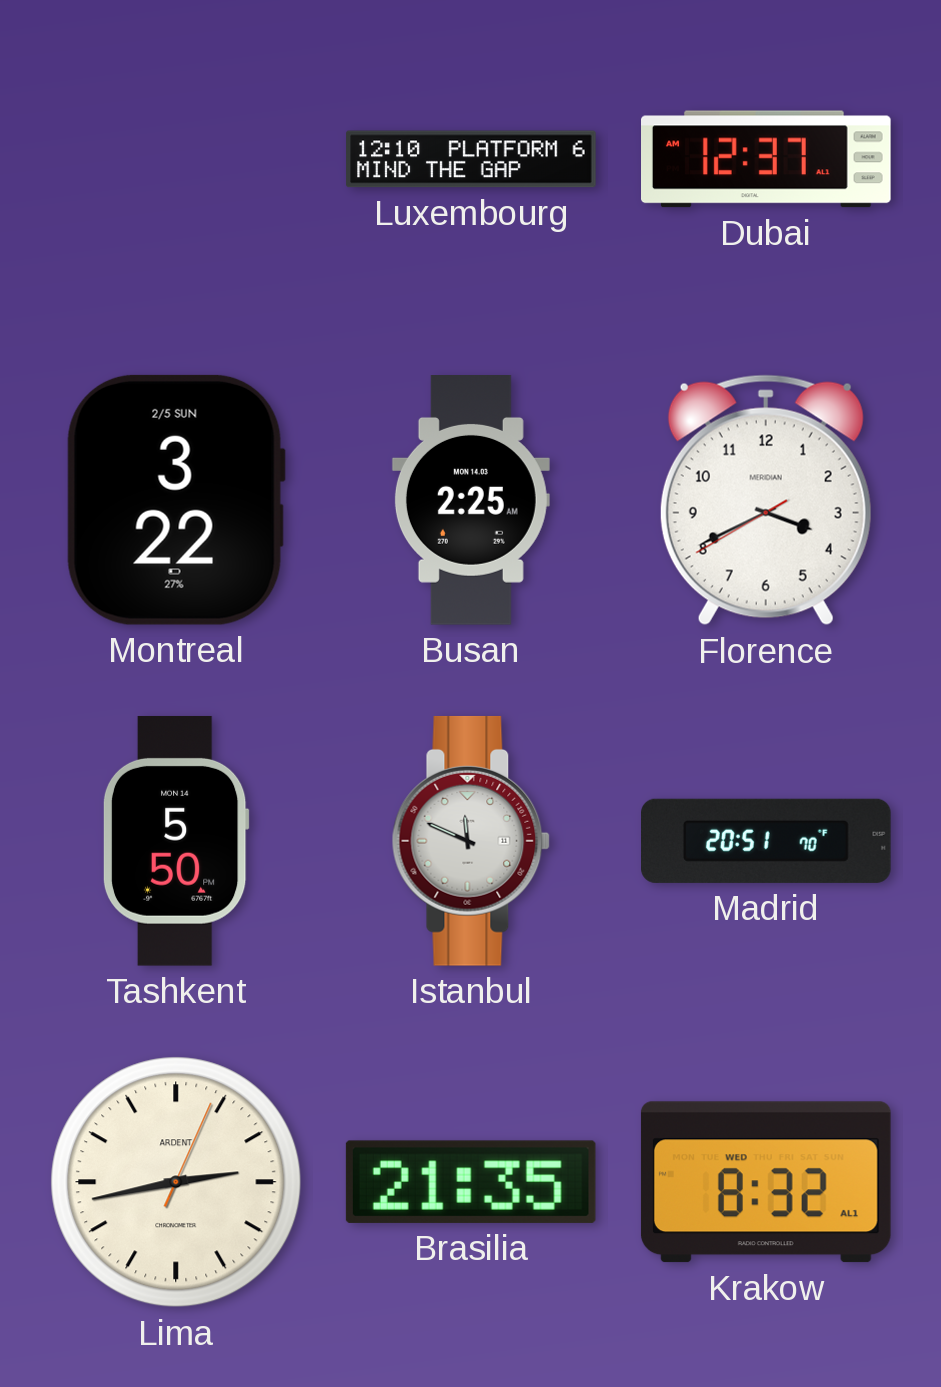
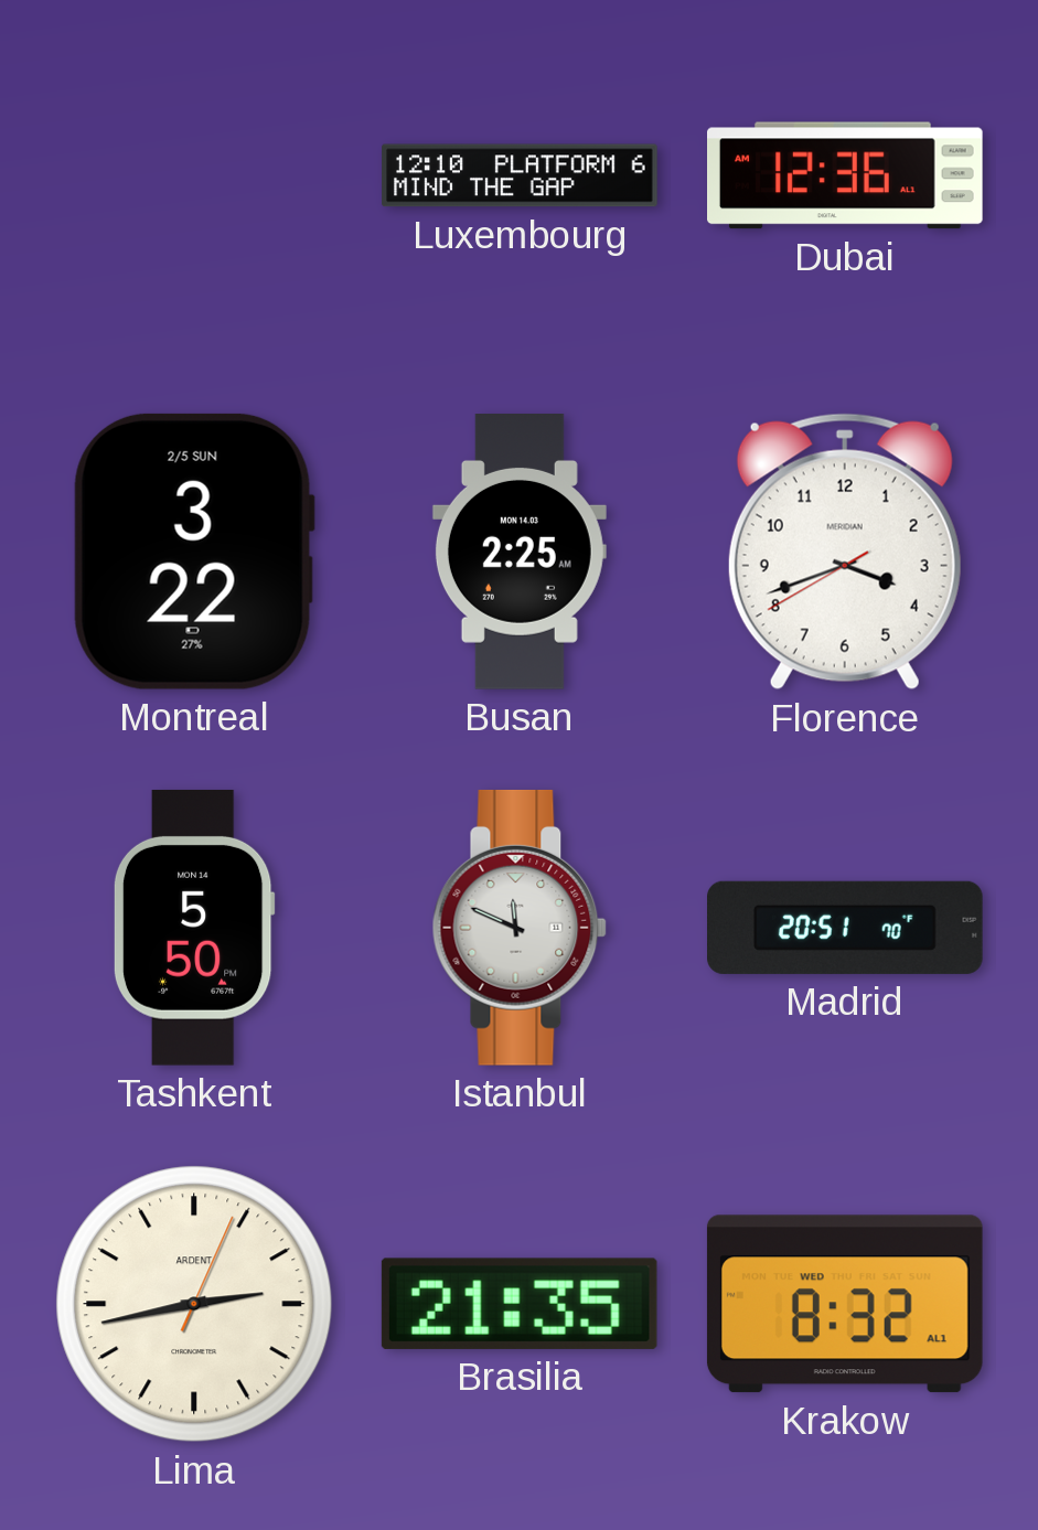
Dubai: 12:37 -> 12:36
Florence: 3:40 -> 3:41
